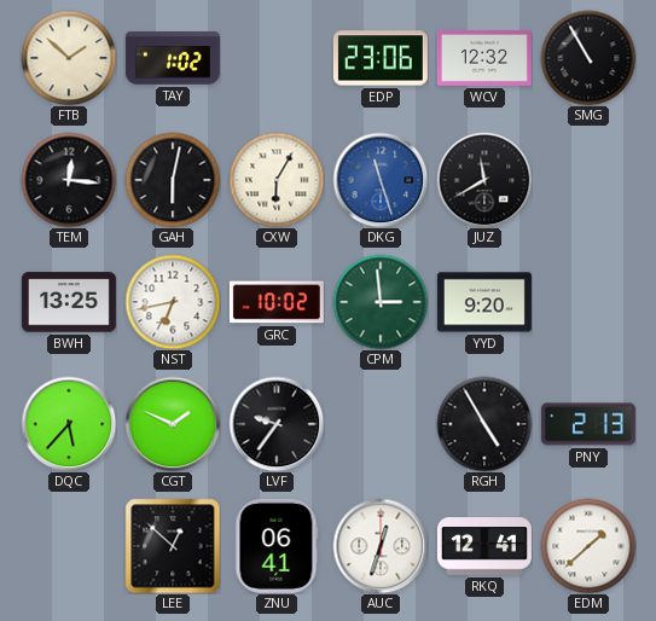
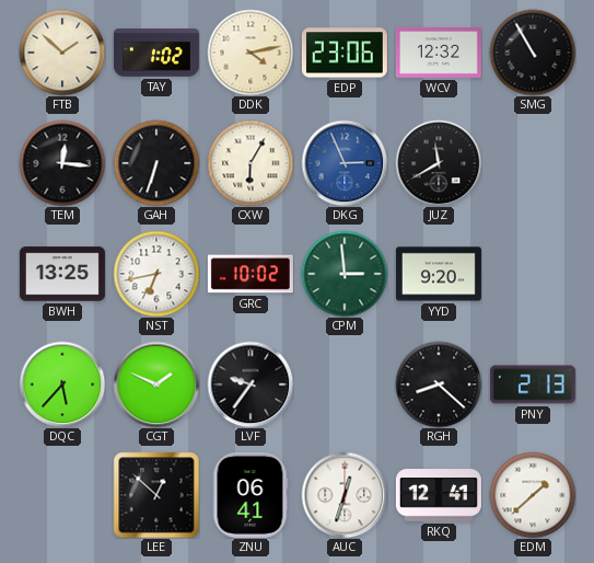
DDK: none -> 4:13
GAH: 6:02 -> 6:33
DKG: 11:27 -> 2:56
RGH: 4:55 -> 8:22
